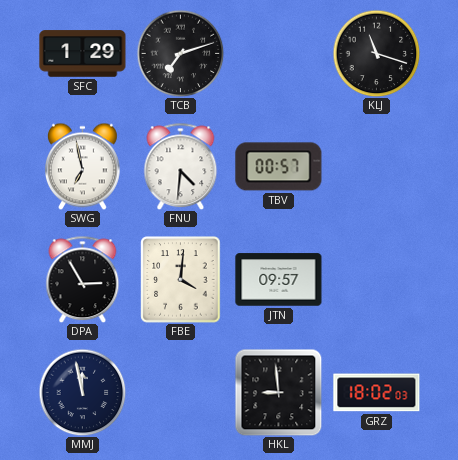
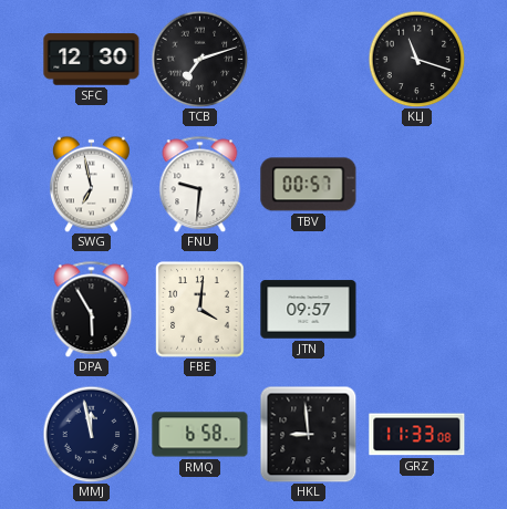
SFC: 1:29 -> 12:30
FNU: 4:31 -> 9:31
DPA: 2:55 -> 5:55
RMQ: none -> 6:58
GRZ: 18:02 -> 11:33
